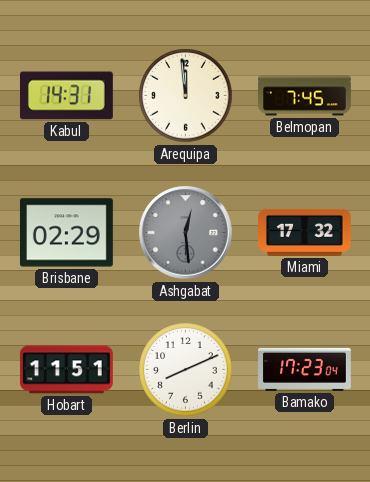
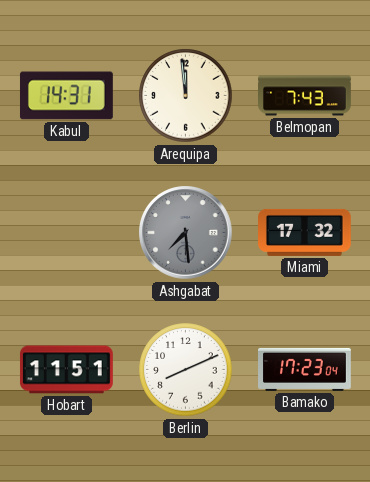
Belmopan: 7:45 -> 7:43
Brisbane: 02:29 -> none
Ashgabat: 12:29 -> 7:29
